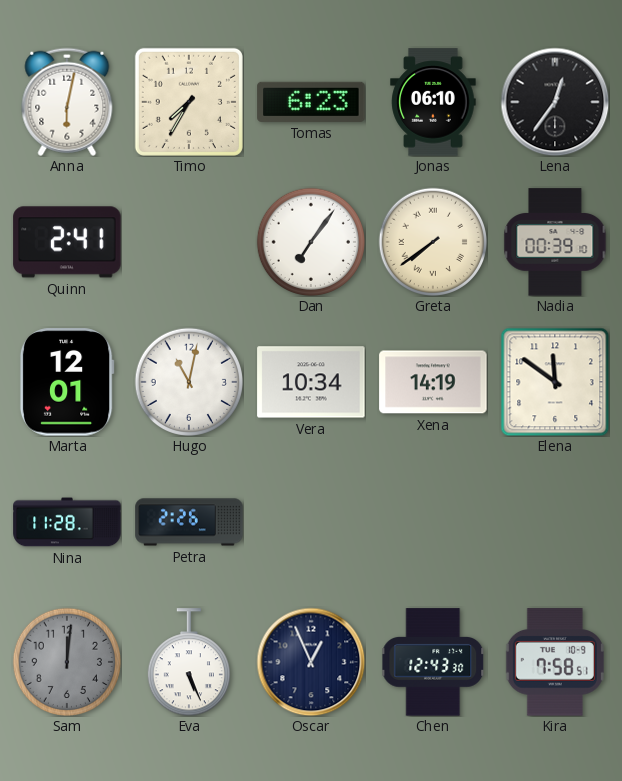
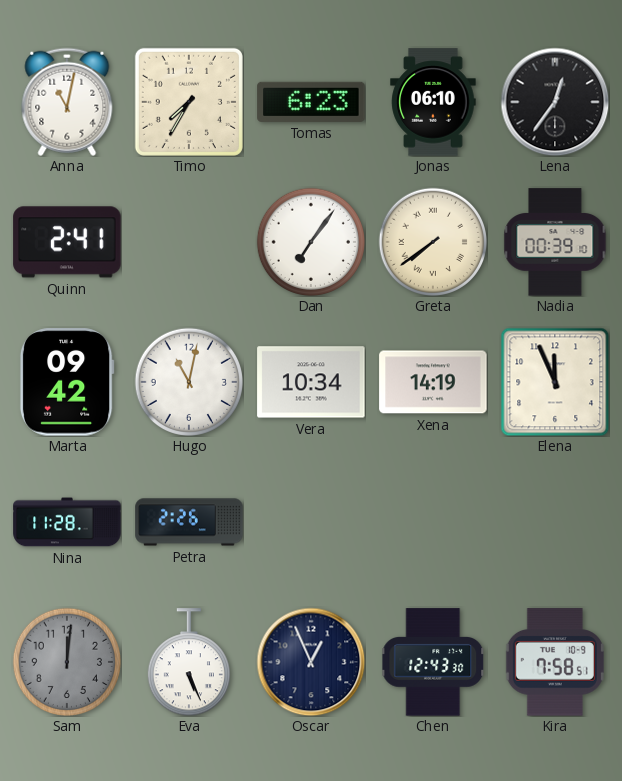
Anna: 6:02 -> 11:02
Marta: 12:01 -> 09:42
Elena: 11:51 -> 11:56
